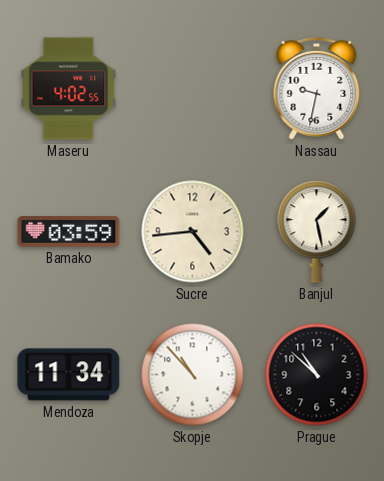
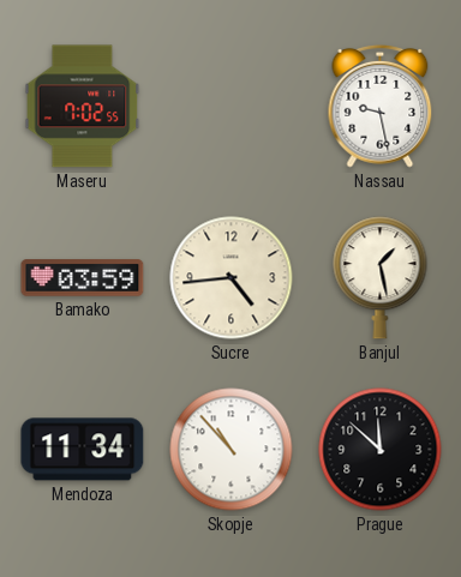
Maseru: 4:02 -> 7:02
Nassau: 9:32 -> 9:28
Prague: 10:52 -> 11:52
